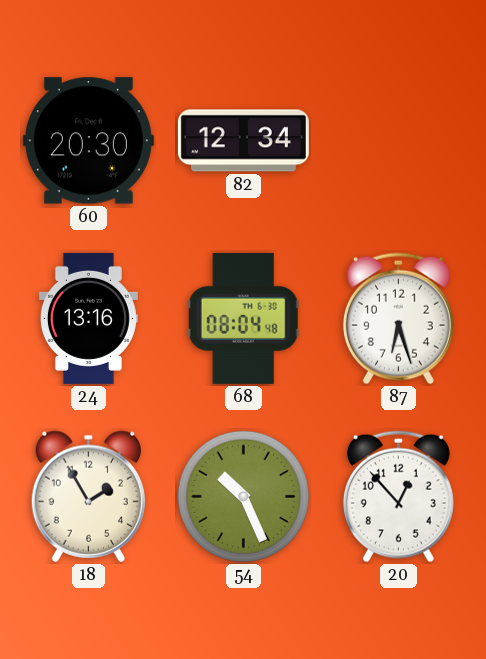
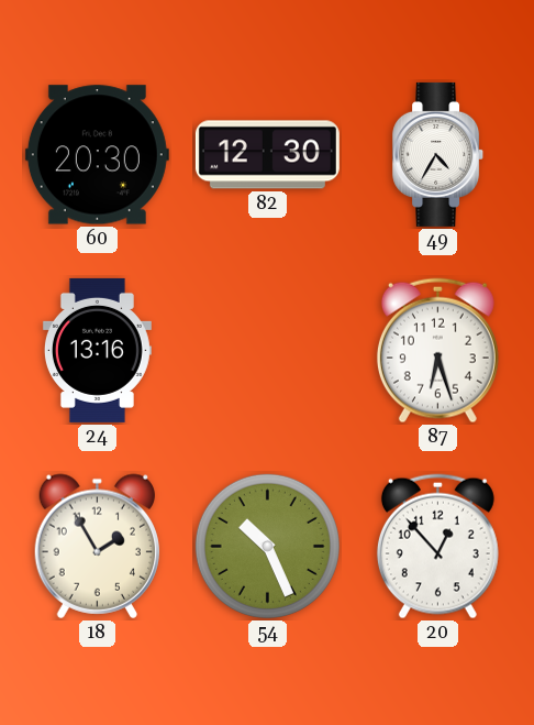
82: 12:34 -> 12:30
49: none -> 4:35
68: 08:04 -> none
